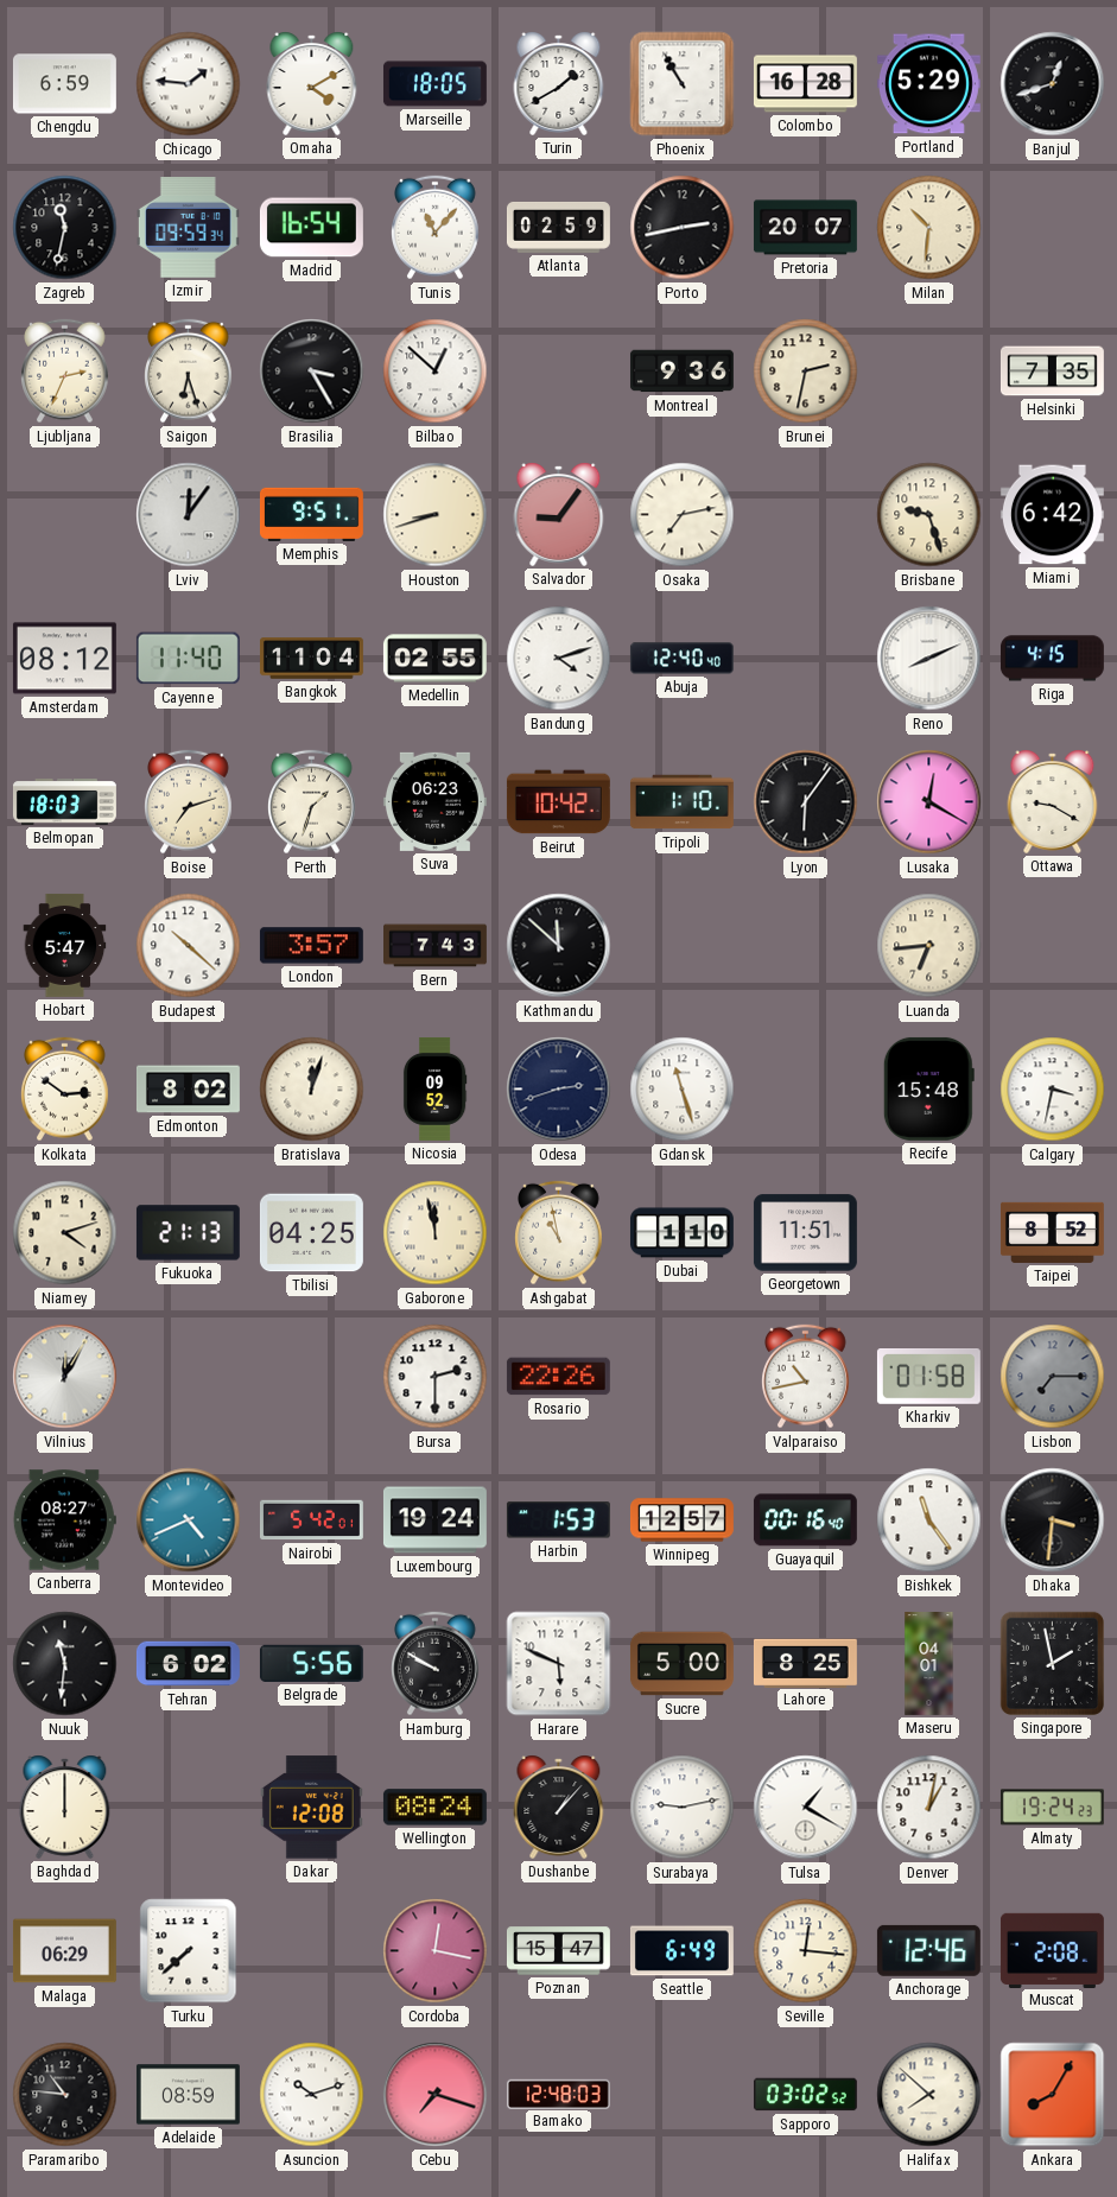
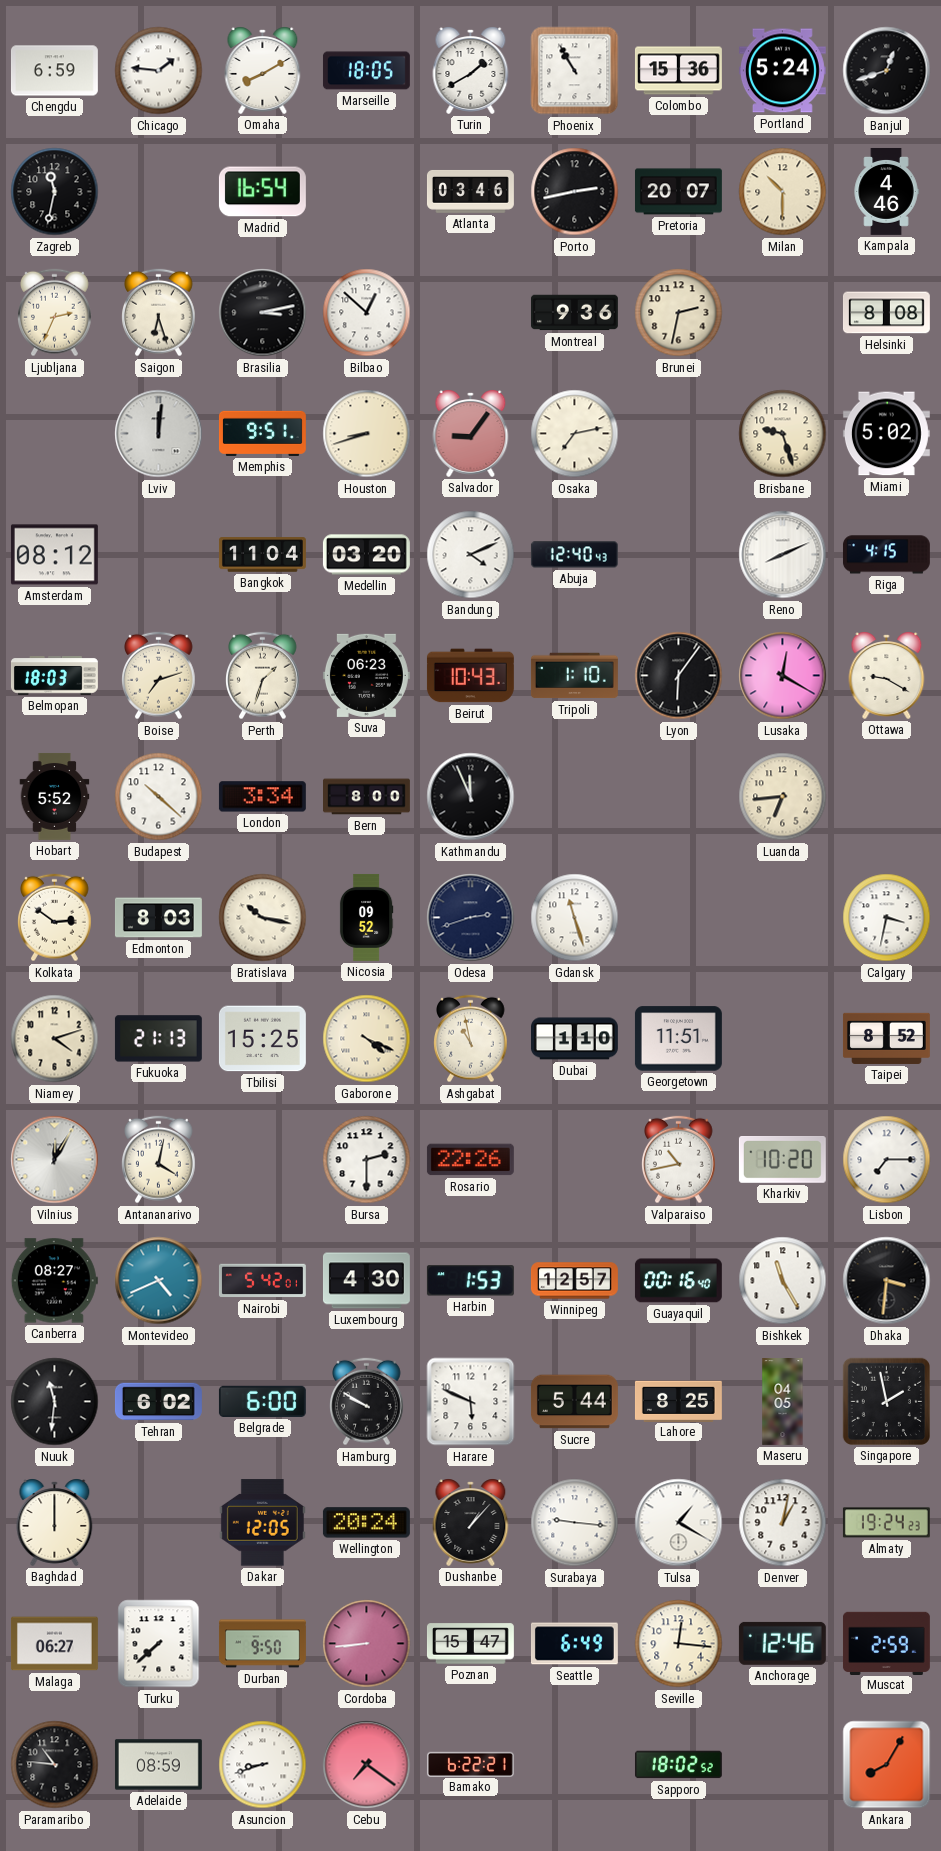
Omaha: 4:10 -> 8:10
Colombo: 16:28 -> 15:36
Portland: 5:29 -> 5:24
Izmir: 09:59 -> none
Tunis: 11:07 -> none
Atlanta: 02:59 -> 03:46
Milan: 10:31 -> 10:30
Kampala: none -> 4:46
Brasilia: 3:25 -> 3:13
Helsinki: 7:35 -> 8:08
Lviv: 12:06 -> 12:01
Miami: 6:42 -> 5:02
Cayenne: 11:40 -> none
Medellin: 02:55 -> 03:20
Bandung: 4:12 -> 4:11
Abuja: 12:40:40 -> 12:40:43
Beirut: 10:42 -> 10:43
Hobart: 5:47 -> 5:52
London: 3:57 -> 3:34
Bern: 7:43 -> 8:00
Kathmandu: 11:52 -> 11:56
Edmonton: 8:02 -> 8:03
Bratislava: 12:03 -> 10:17
Recife: 15:48 -> none
Tbilisi: 04:25 -> 15:25
Gaborone: 11:58 -> 4:19
Antananarivo: none -> 4:02
Kharkiv: 01:58 -> 10:20
Lisbon dial: grey -> white
Luxembourg: 19:24 -> 4:30
Bishkek: 11:24 -> 11:25
Belgrade: 5:56 -> 6:00
Sucre: 5:00 -> 5:44
Maseru: 04:01 -> 04:05
Dakar: 12:08 -> 12:05
Wellington: 08:24 -> 20:24
Surabaya: 9:13 -> 9:16
Malaga: 06:29 -> 06:27
Durban: none -> 9:50
Cordoba: 12:17 -> 8:44
Muscat: 2:08 -> 2:59
Asuncion: 10:12 -> 8:42
Cebu: 7:18 -> 7:21
Bamako: 12:48 -> 6:22
Sapporo: 03:02 -> 18:02
Halifax: 7:52 -> none
